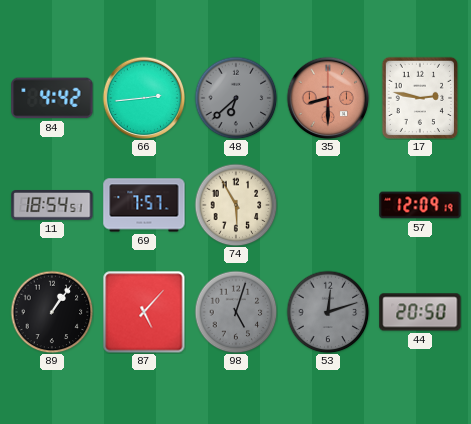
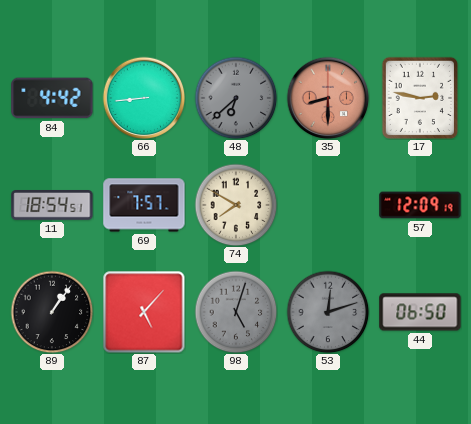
66: 2:44 -> 8:44
74: 5:55 -> 7:50
44: 20:50 -> 06:50
